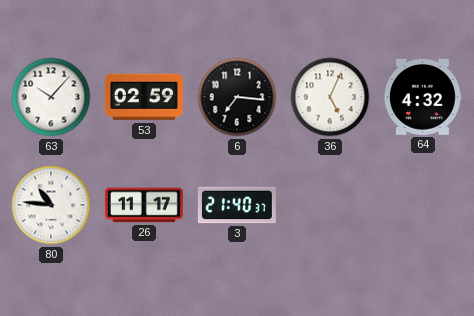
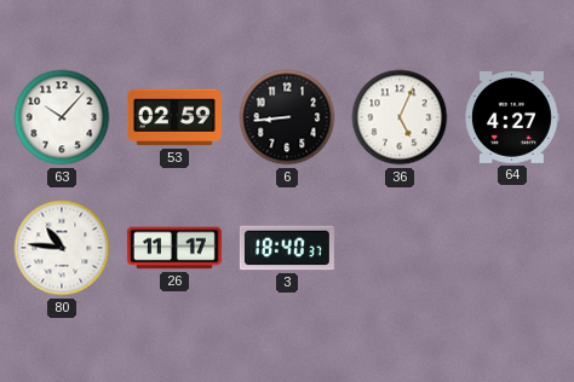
6: 7:16 -> 8:44
64: 4:32 -> 4:27
3: 21:40 -> 18:40
